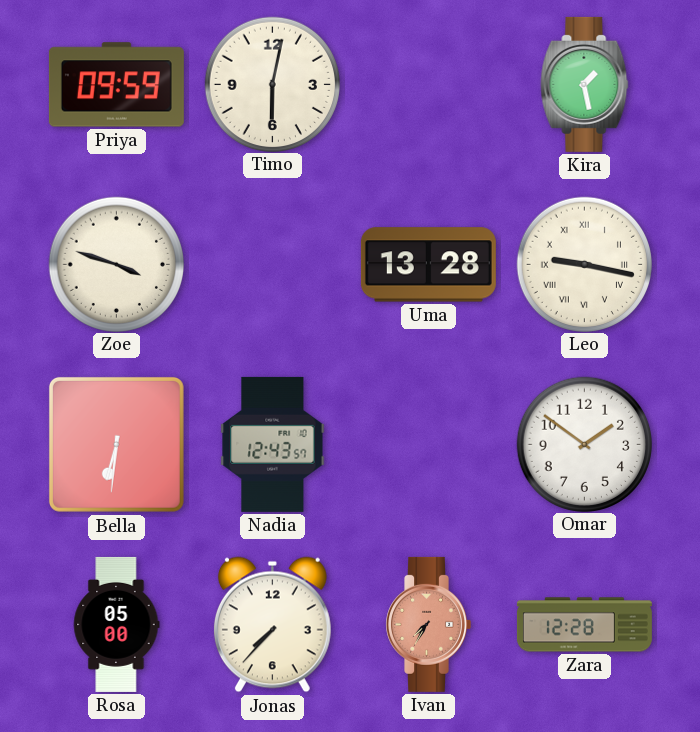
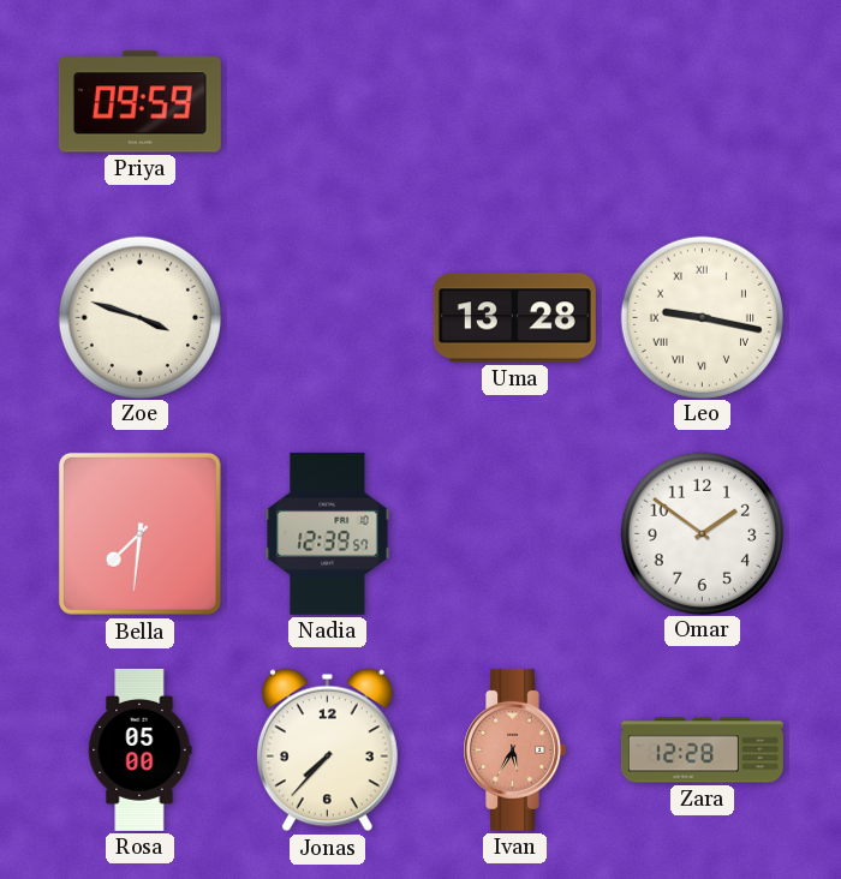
Timo: 6:02 -> none
Kira: 1:28 -> none
Bella: 6:31 -> 7:31
Nadia: 12:43 -> 12:39
Ivan: 7:35 -> 5:35
